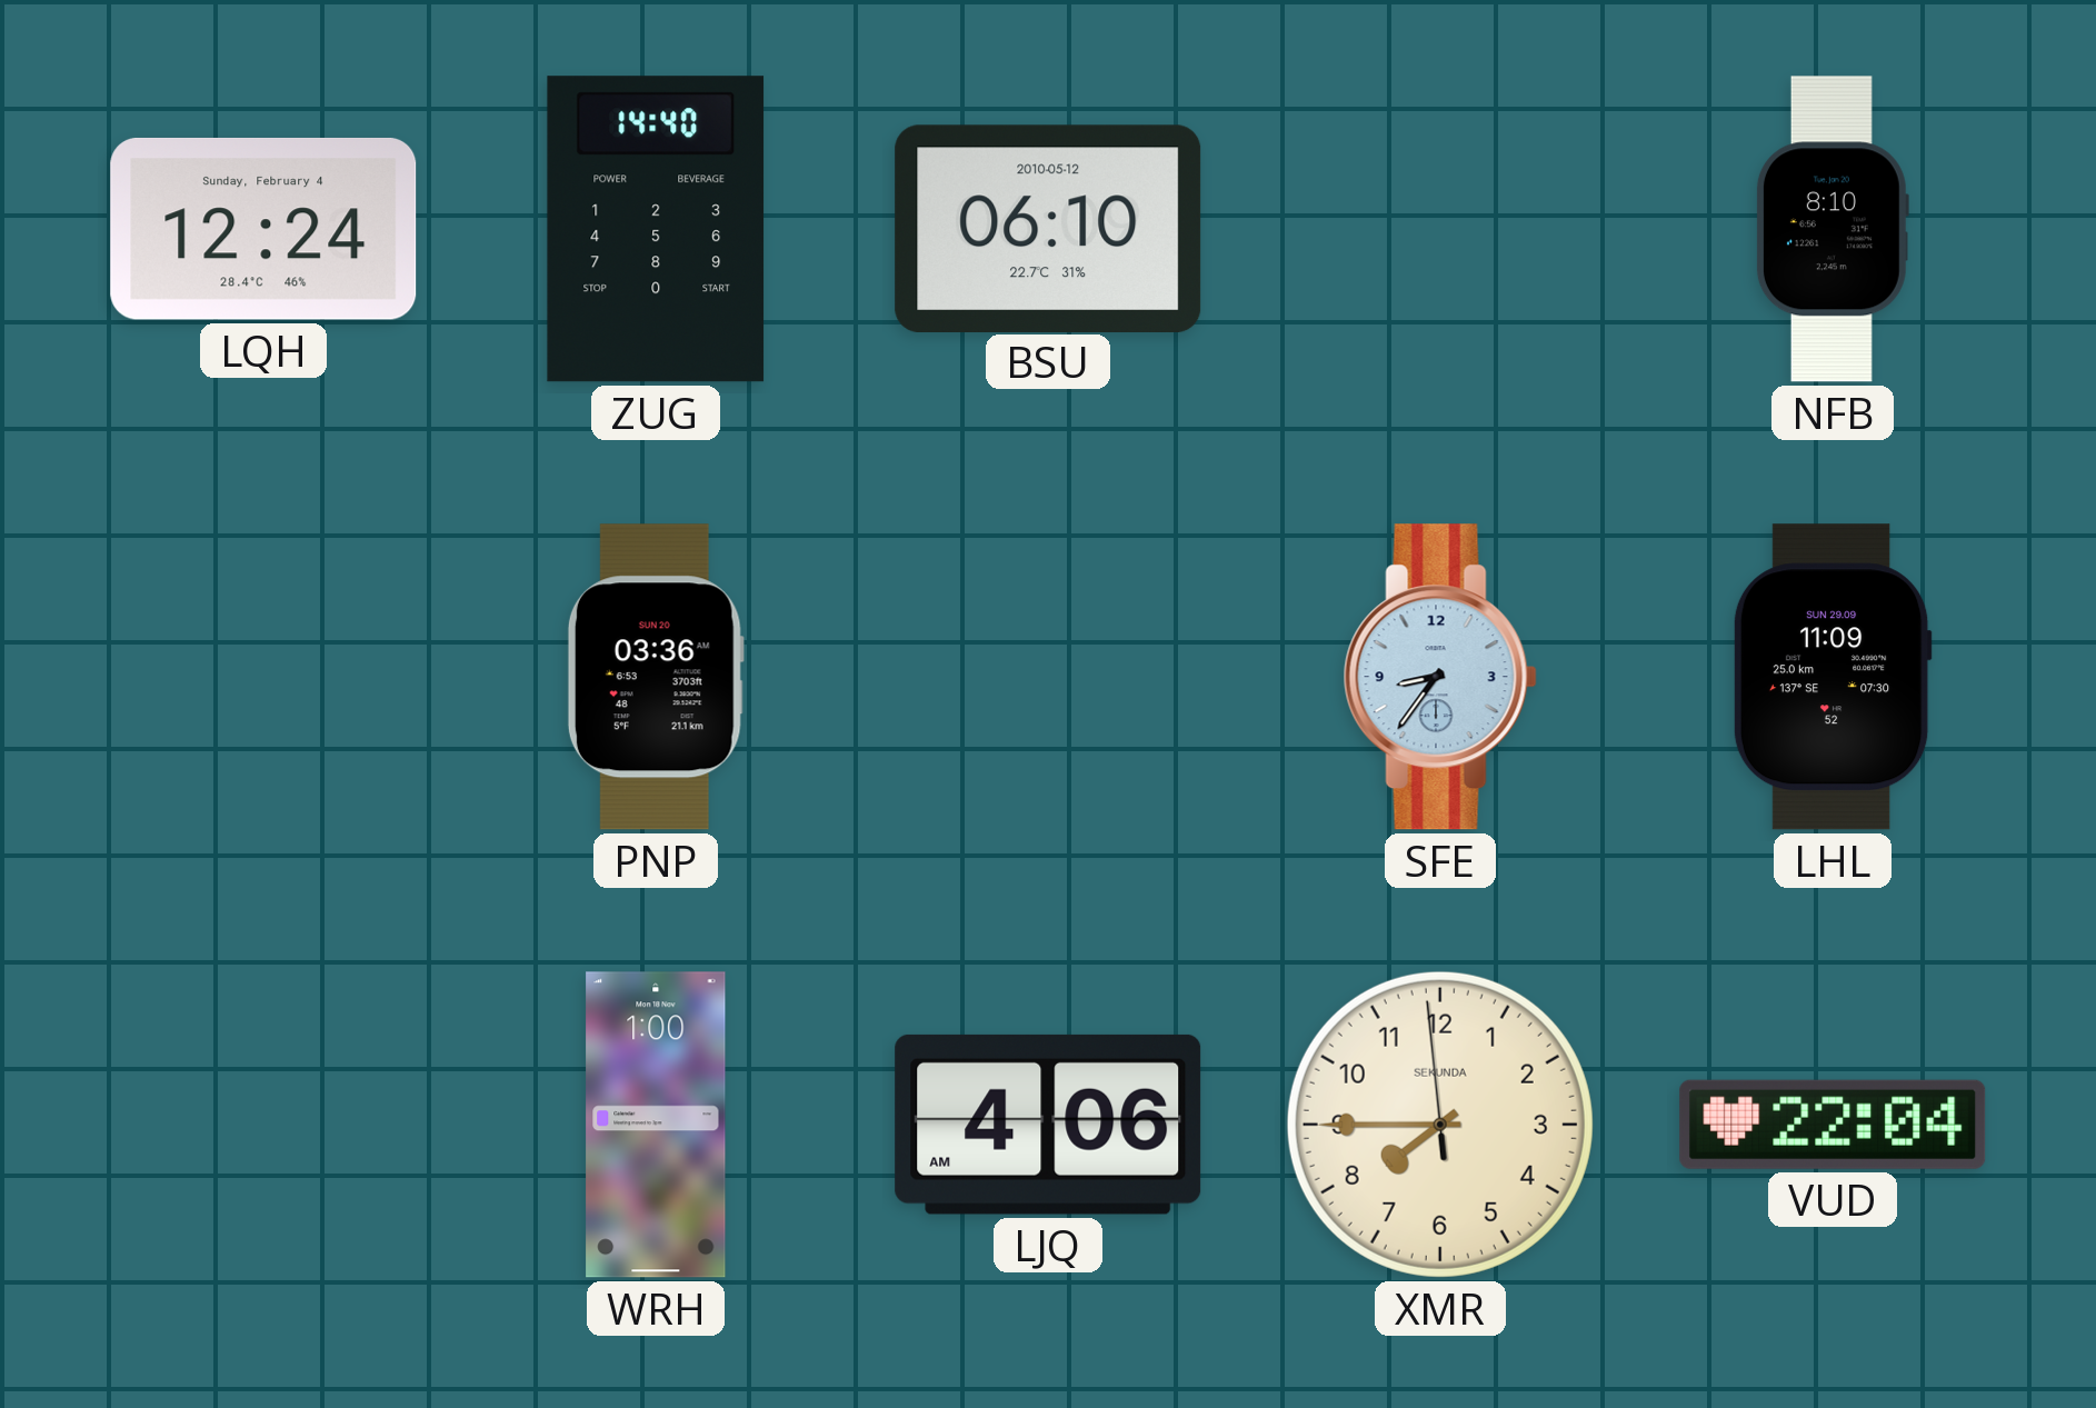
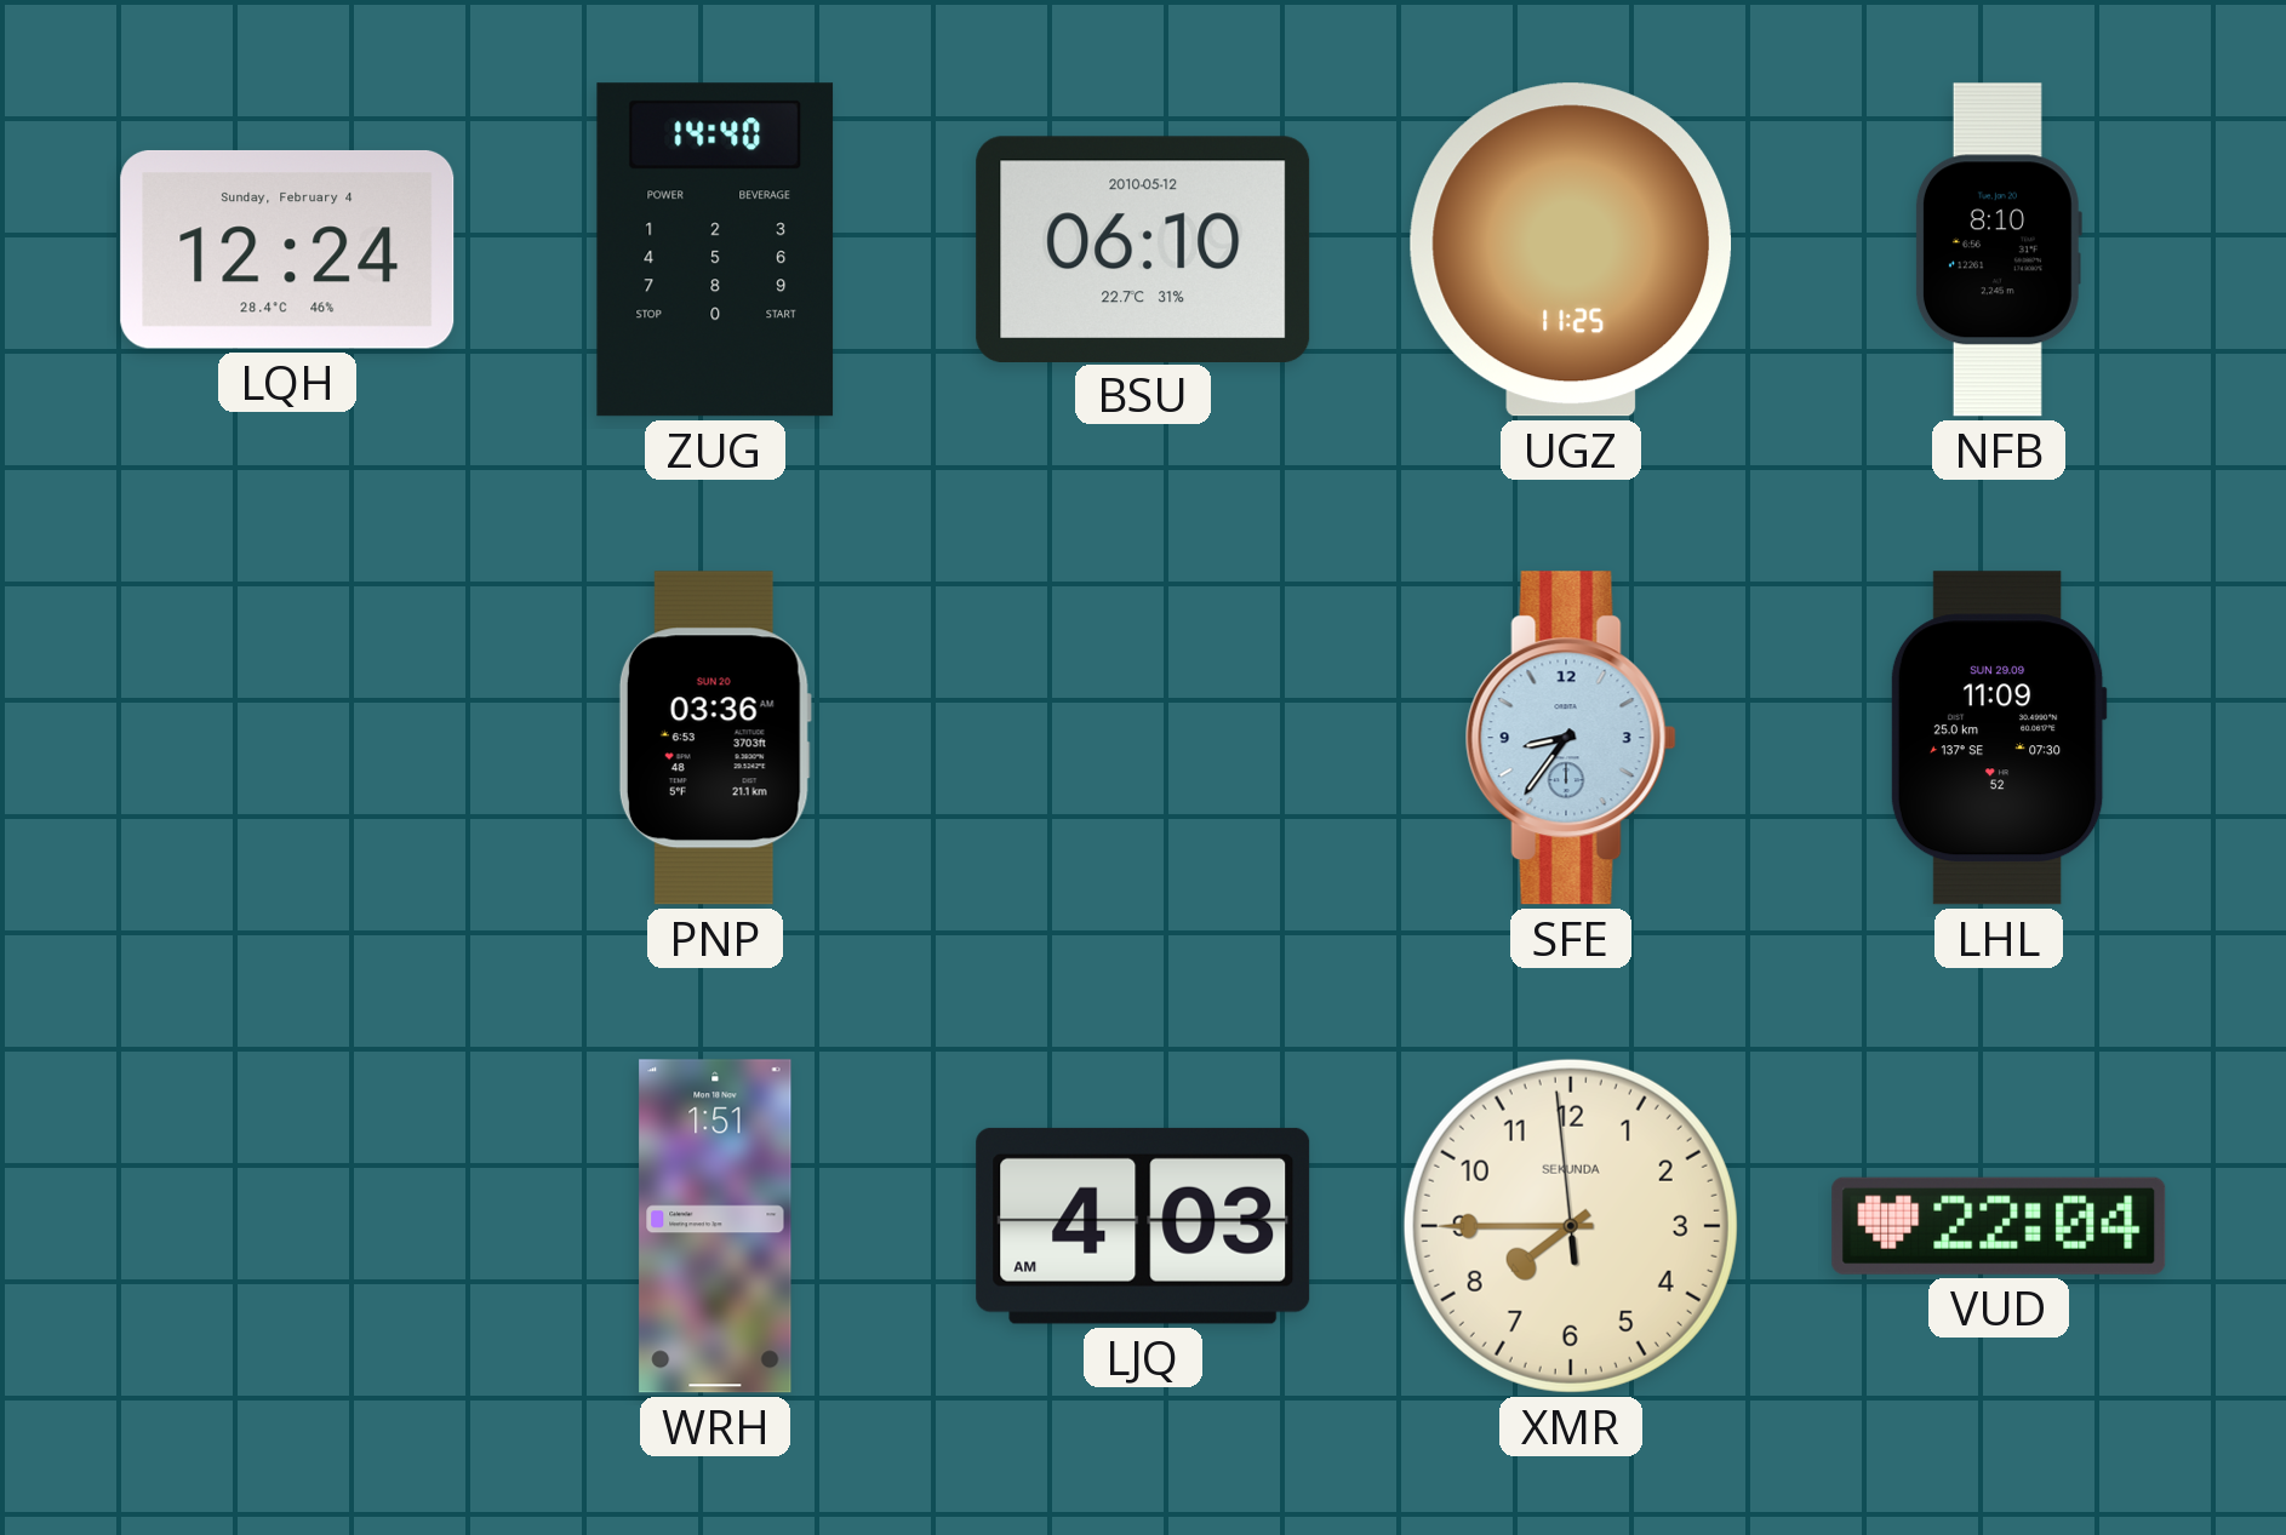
UGZ: none -> 11:25
WRH: 1:00 -> 1:51
LJQ: 4:06 -> 4:03
